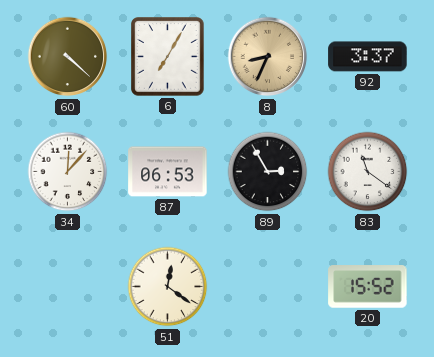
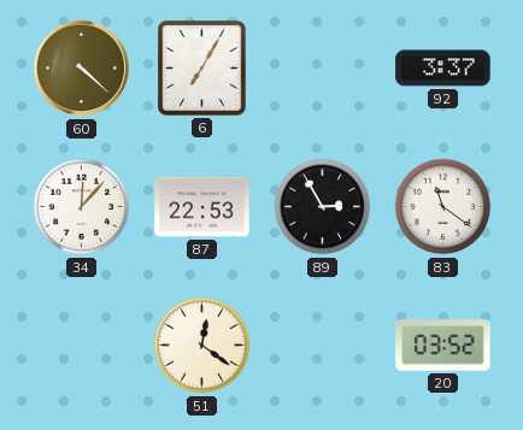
8: 8:34 -> none
87: 06:53 -> 22:53
20: 15:52 -> 03:52
